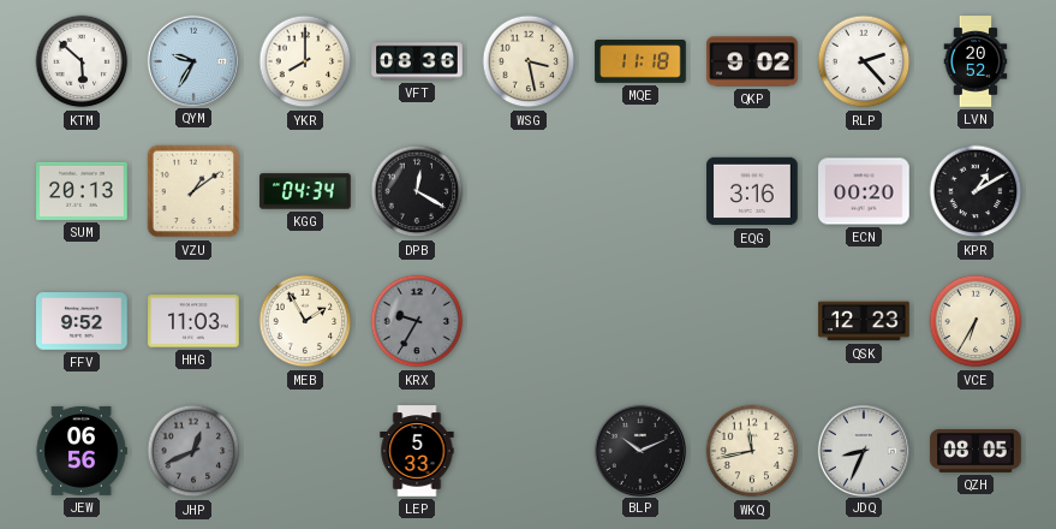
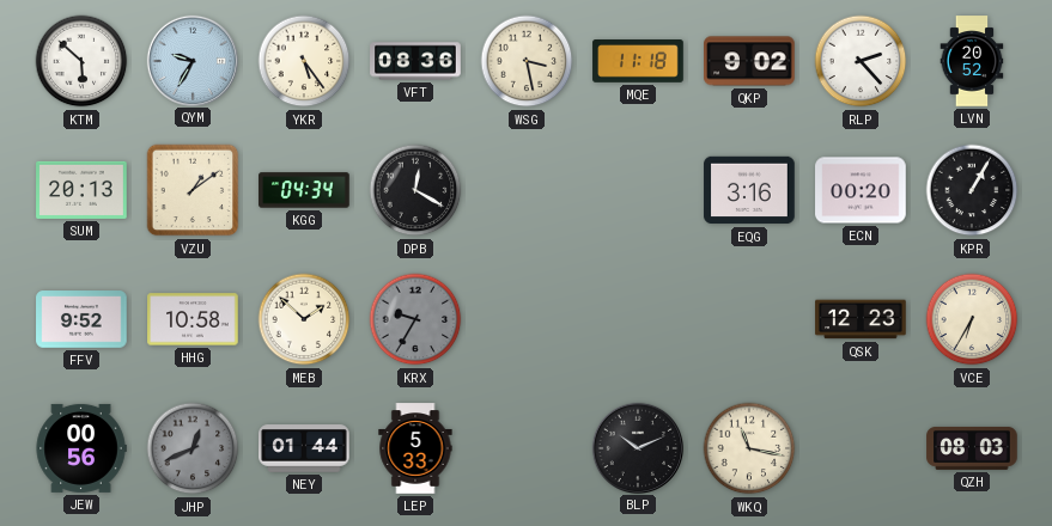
YKR: 8:00 -> 5:24
KPR: 1:10 -> 1:05
HHG: 11:03 -> 10:58
MEB: 1:55 -> 1:52
JEW: 06:56 -> 00:56
NEY: none -> 01:44
WKQ: 11:43 -> 11:17
JDQ: 8:34 -> none
QZH: 08:05 -> 08:03
